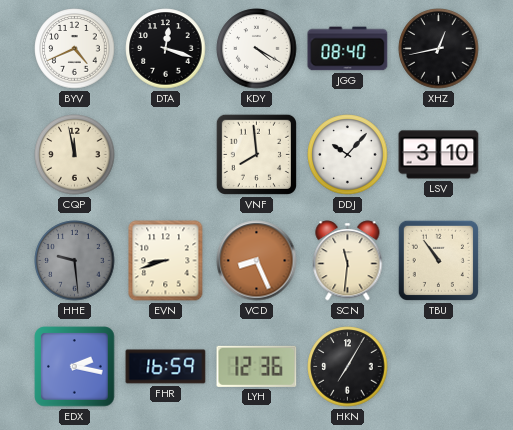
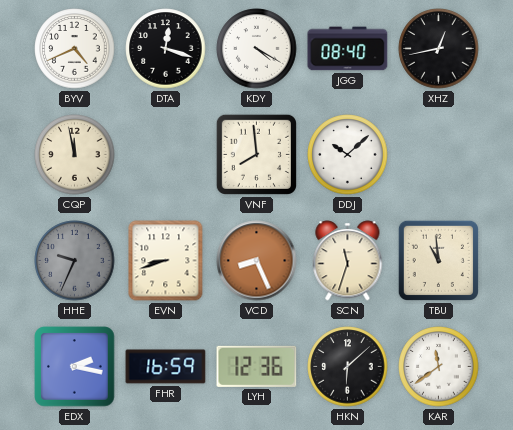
DDJ: 10:07 -> 10:08
LSV: 3:10 -> none
HHE: 9:29 -> 9:34
SCN: 11:31 -> 11:33
TBU: 10:54 -> 10:59
HKN: 7:05 -> 6:08
KAR: none -> 11:39
